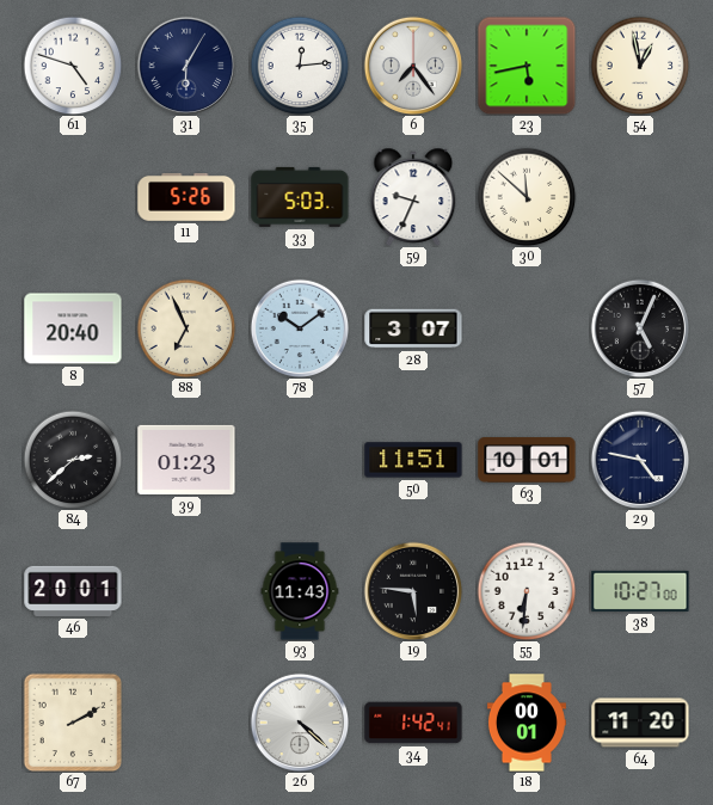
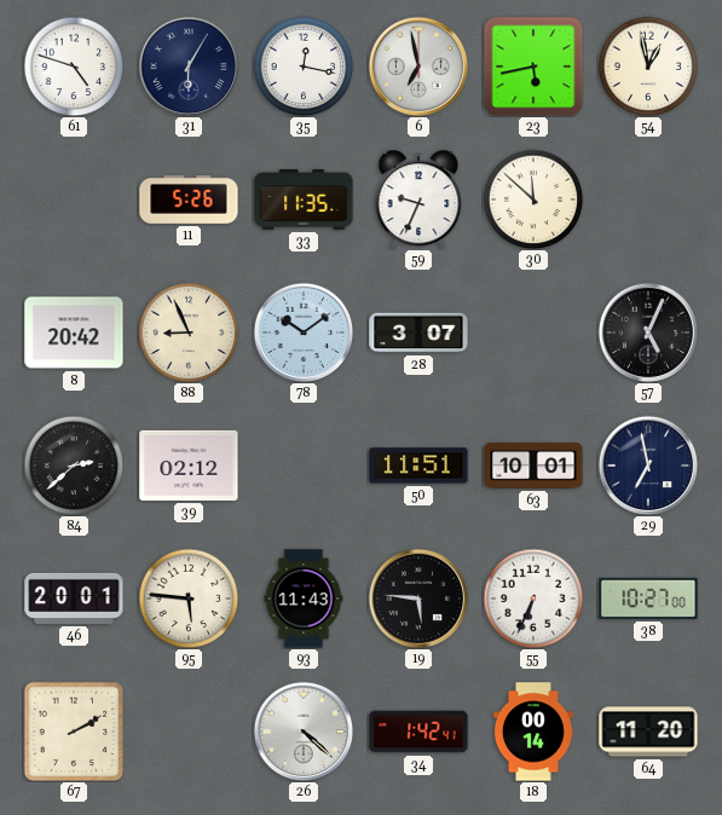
35: 12:14 -> 12:17
6: 7:24 -> 6:58
33: 5:03 -> 11:35
8: 20:40 -> 20:42
88: 6:56 -> 8:56
39: 01:23 -> 02:12
29: 4:47 -> 6:58
95: none -> 5:46
55: 6:31 -> 6:34
18: 00:01 -> 00:14
